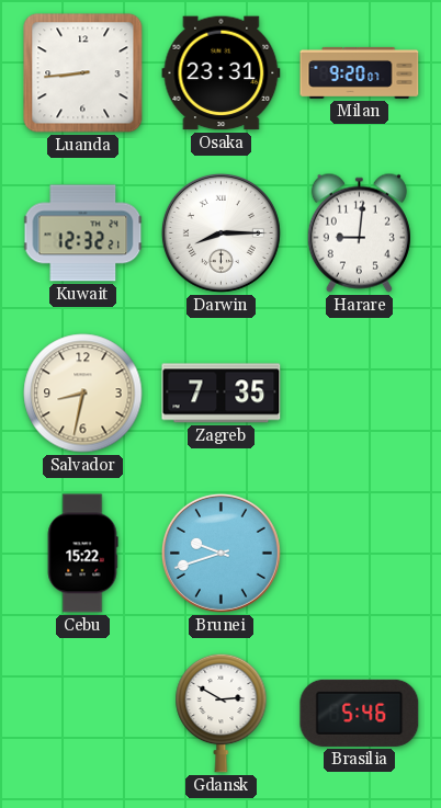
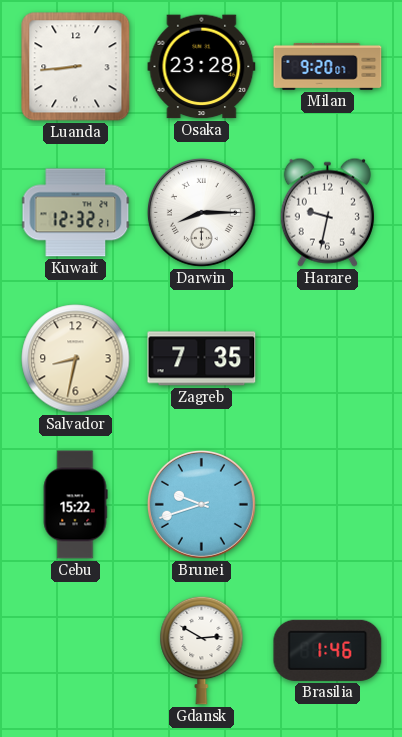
Osaka: 23:31 -> 23:28
Harare: 9:01 -> 9:32
Brasilia: 5:46 -> 1:46
